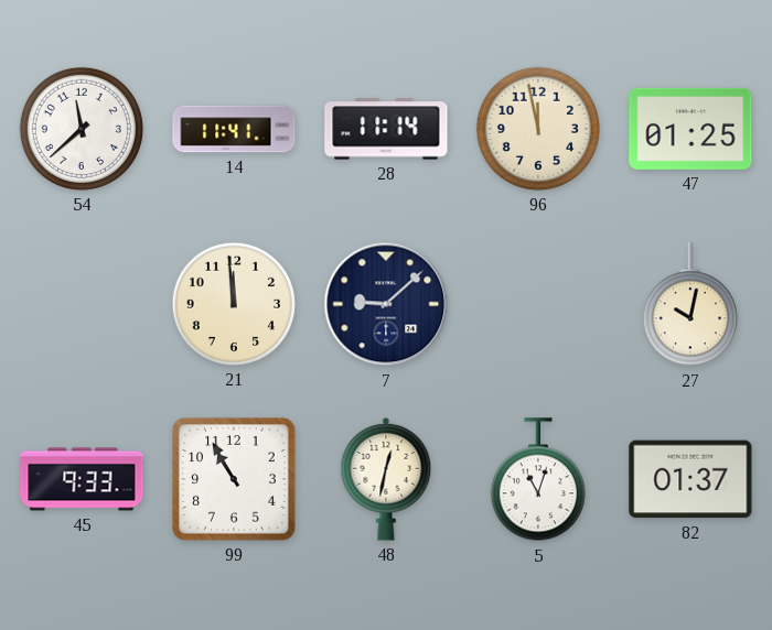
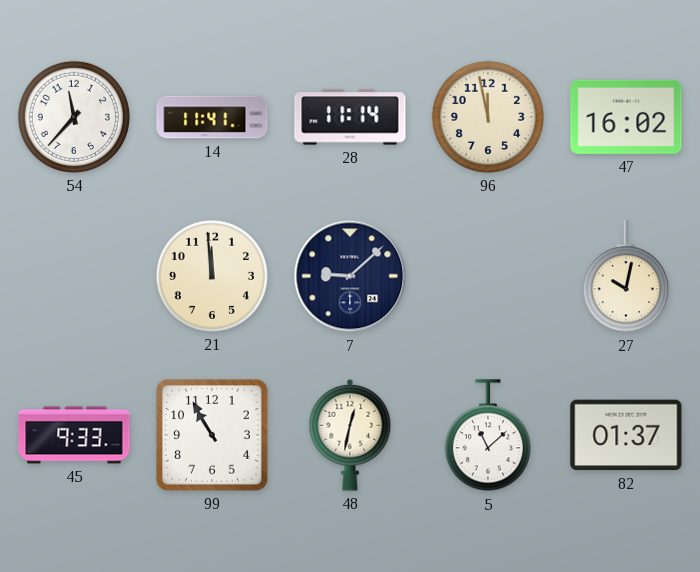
54: 11:38 -> 11:37
47: 01:25 -> 16:02
5: 11:03 -> 11:08
